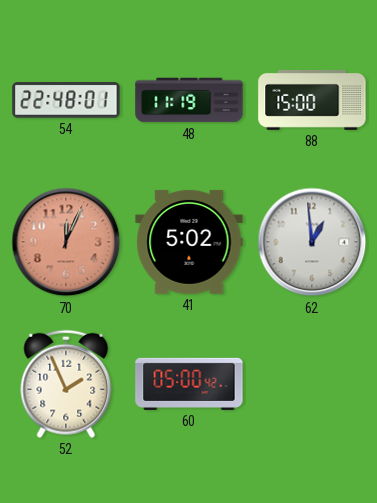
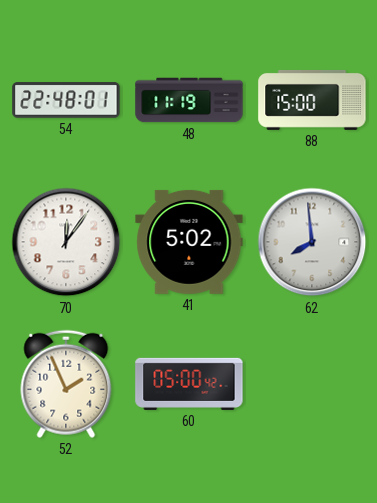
70: 12:04 -> 12:06
70 dial: salmon -> white
62: 12:59 -> 7:59
